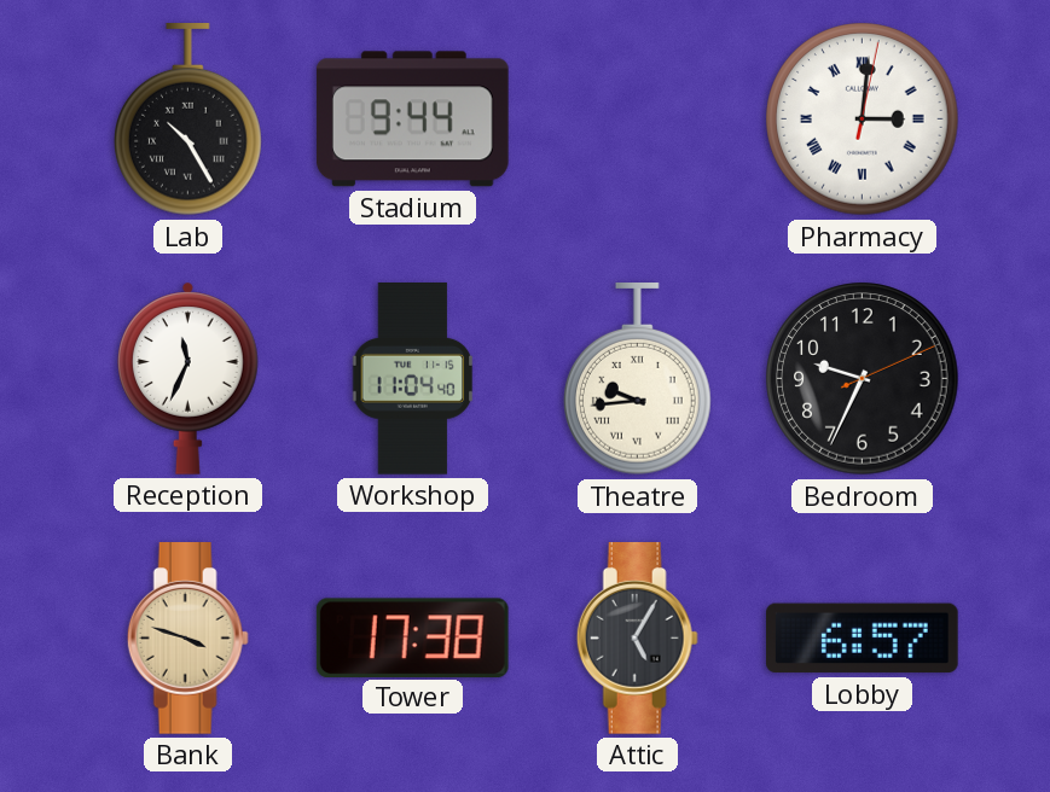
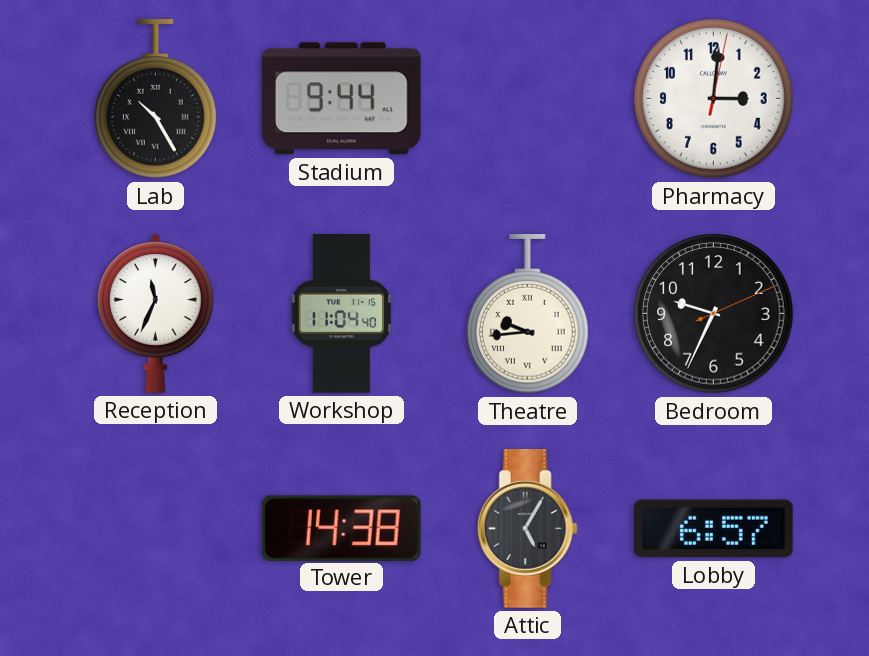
Pharmacy numerals: Roman -> Arabic
Bank: 3:48 -> none
Tower: 17:38 -> 14:38
